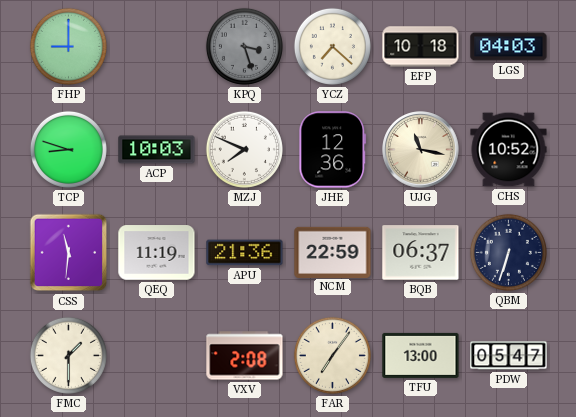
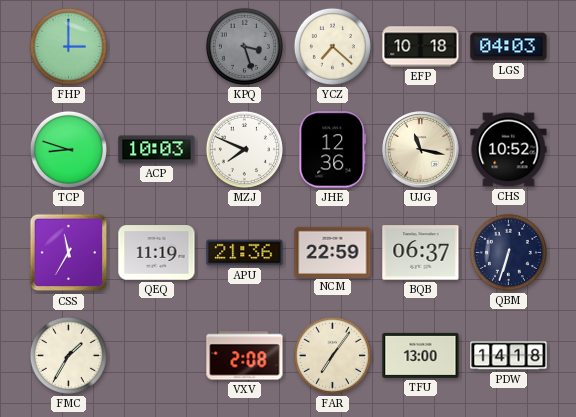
FHP: 9:00 -> 3:00
CSS: 11:31 -> 11:35
FMC: 1:30 -> 1:35
PDW: 05:47 -> 14:18
